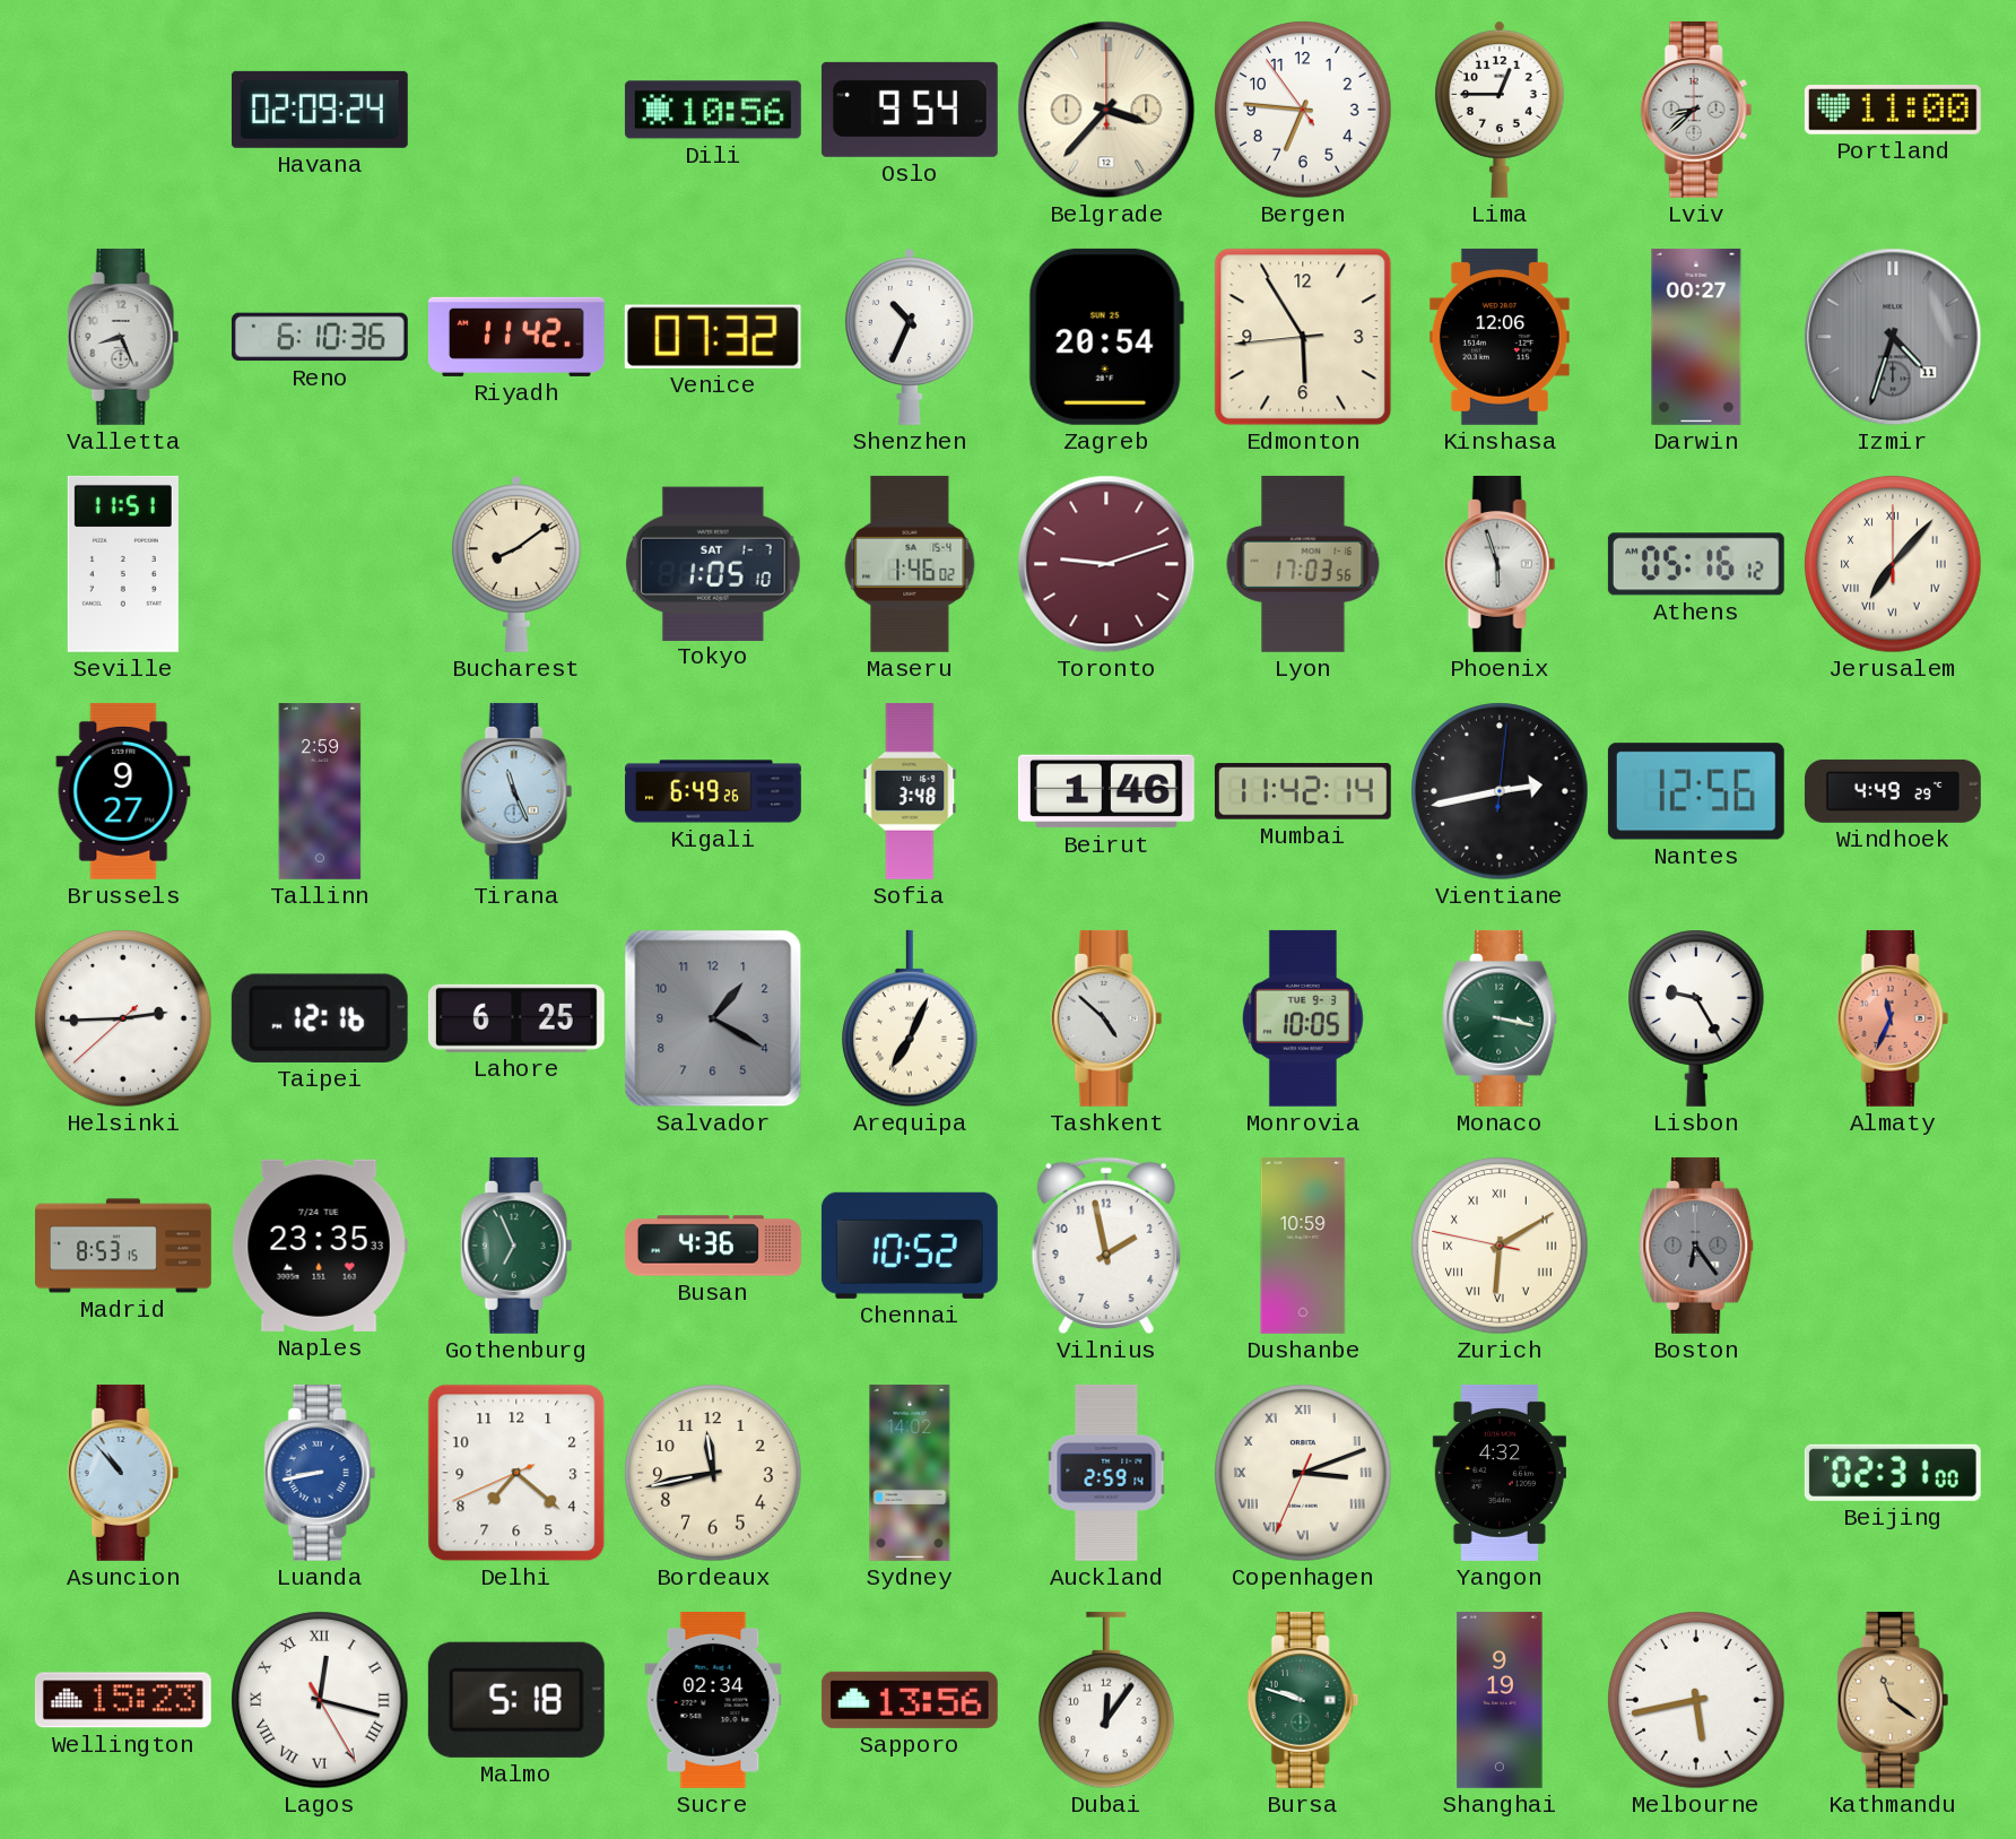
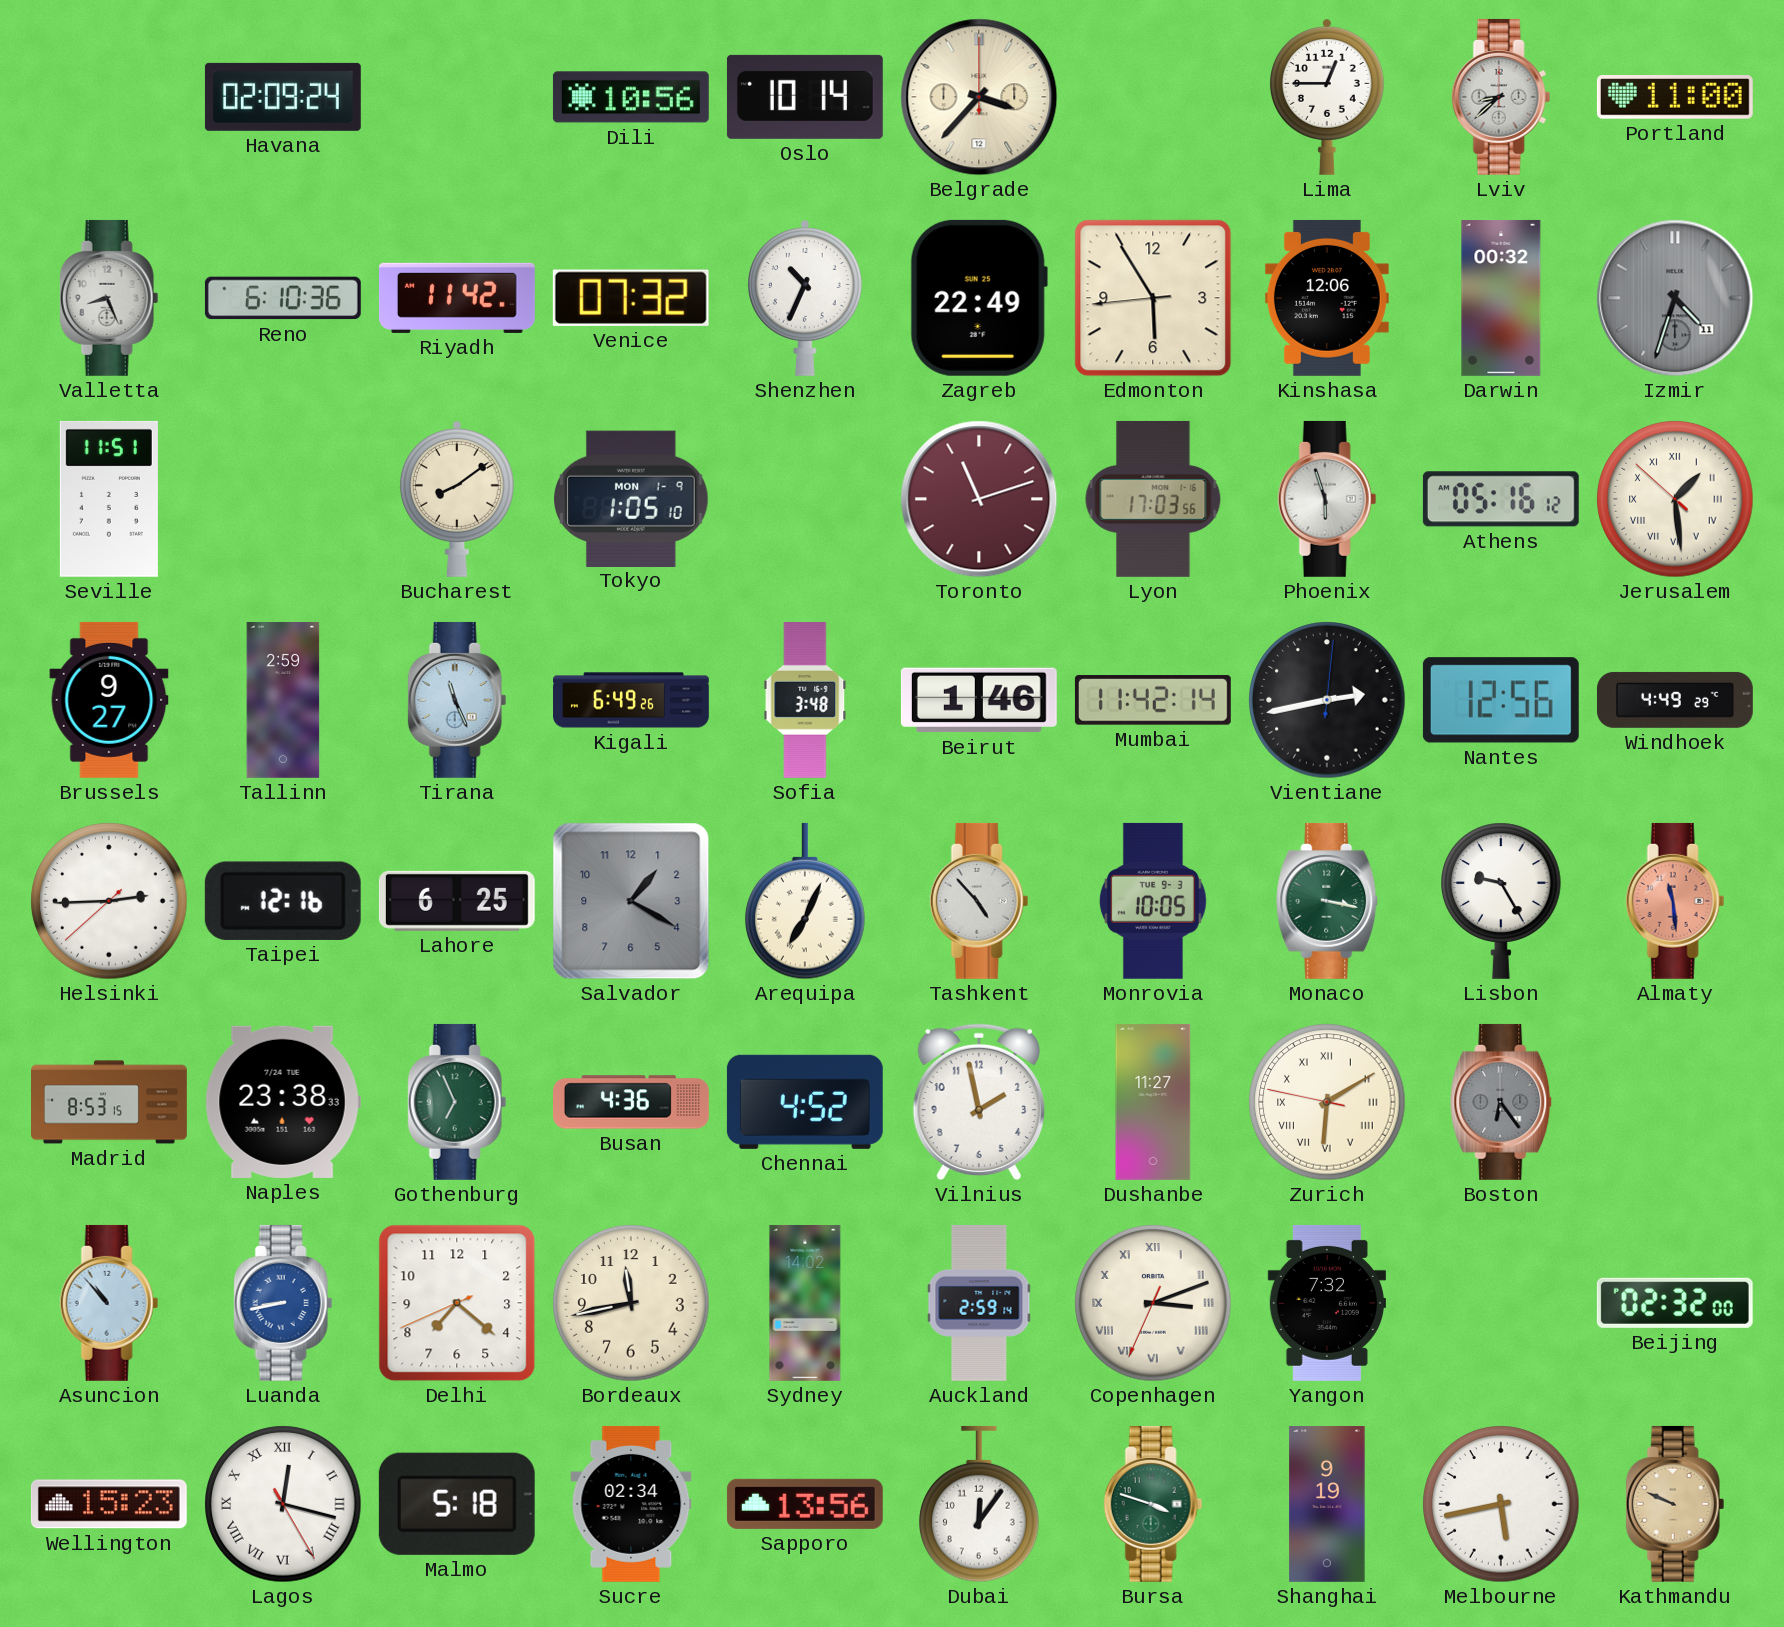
Oslo: 9:54 -> 10:14
Bergen: 6:45 -> none
Zagreb: 20:54 -> 22:49
Darwin: 00:27 -> 00:32
Tokyo date: SAT 1-7 -> MON 1-9
Maseru: 1:46 -> none
Toronto: 9:12 -> 11:12
Jerusalem: 7:07 -> 1:28
Tashkent: 4:52 -> 4:53
Almaty: 11:34 -> 11:29
Naples: 23:35 -> 23:38
Chennai: 10:52 -> 4:52
Dushanbe: 10:59 -> 11:27
Yangon: 4:32 -> 7:32
Beijing: 02:31 -> 02:32
Bursa: 9:48 -> 3:48
Kathmandu: 11:21 -> 9:49
